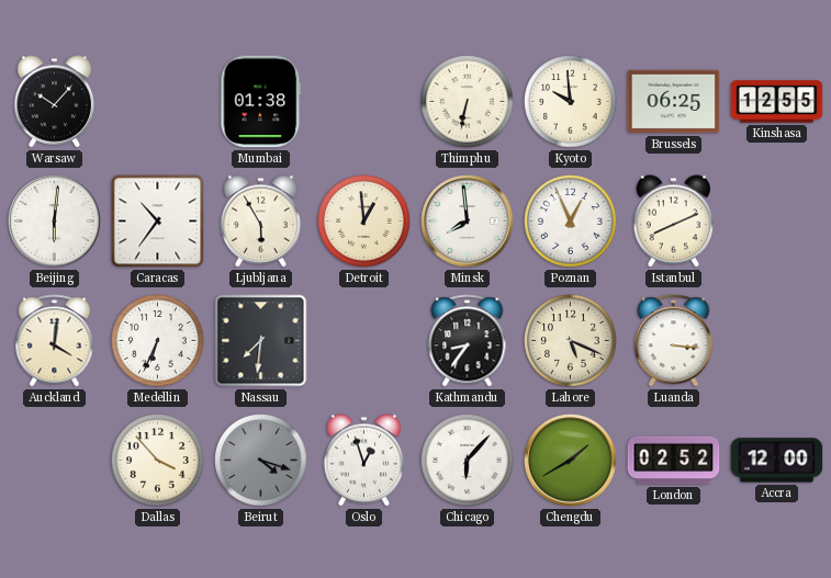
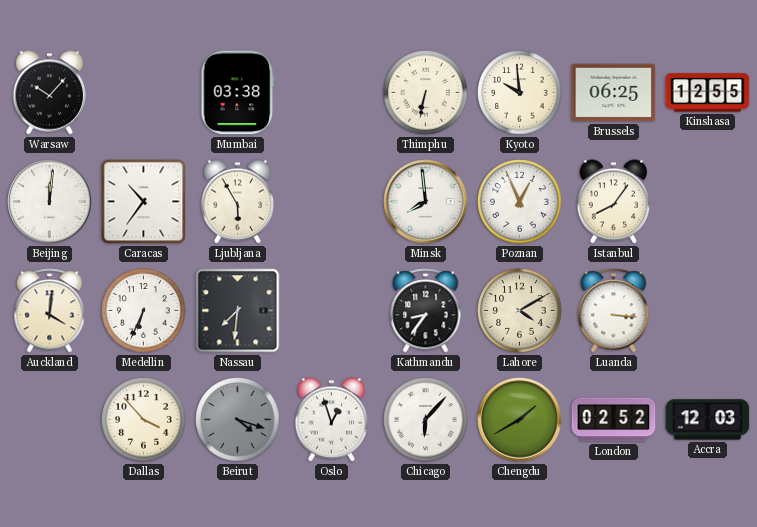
Mumbai: 01:38 -> 03:38
Beijing: 6:01 -> 12:01
Detroit: 12:59 -> none
Istanbul: 8:11 -> 8:06
Lahore: 5:19 -> 4:10
Accra: 12:00 -> 12:03
